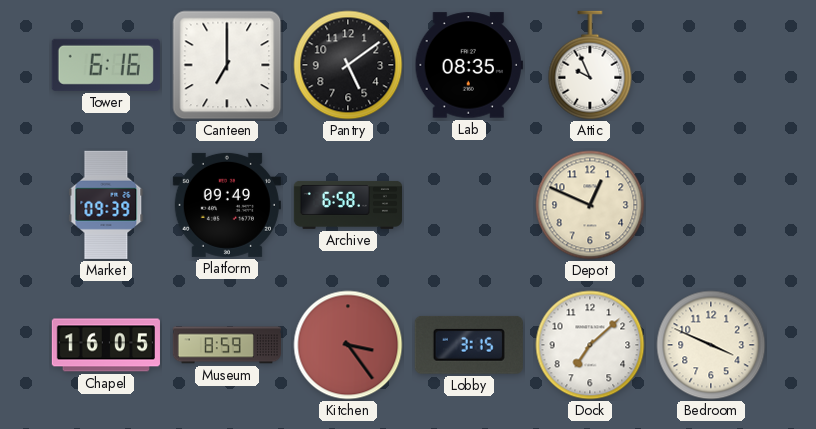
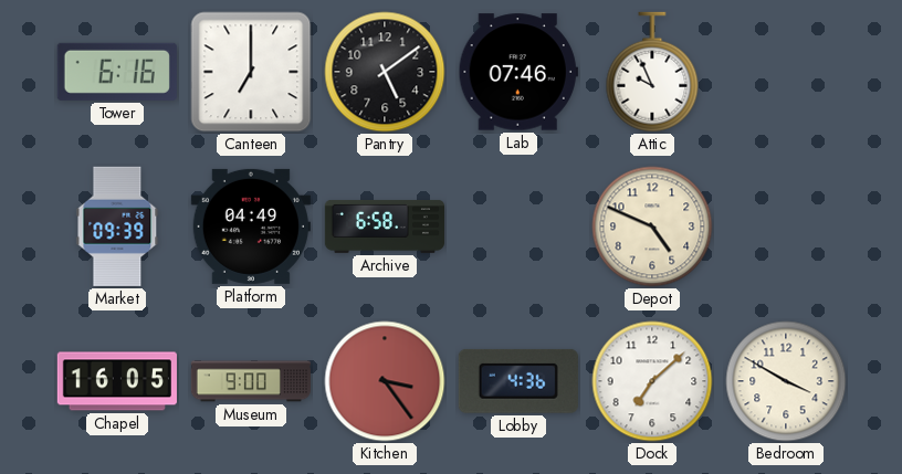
Lab: 08:35 -> 07:46
Platform: 09:49 -> 04:49
Depot: 12:49 -> 4:49
Museum: 8:59 -> 9:00
Lobby: 3:15 -> 4:36
Bedroom: 3:49 -> 3:50
